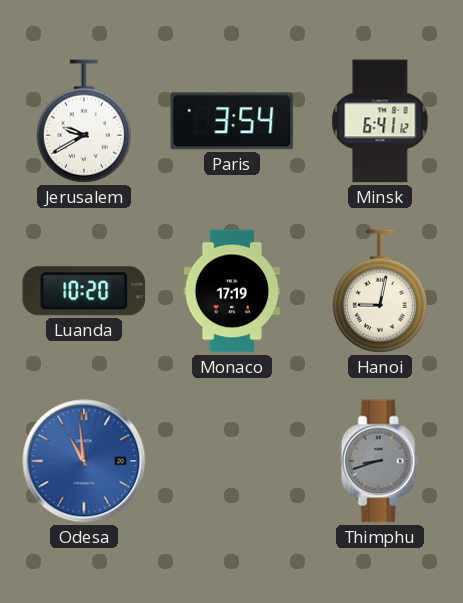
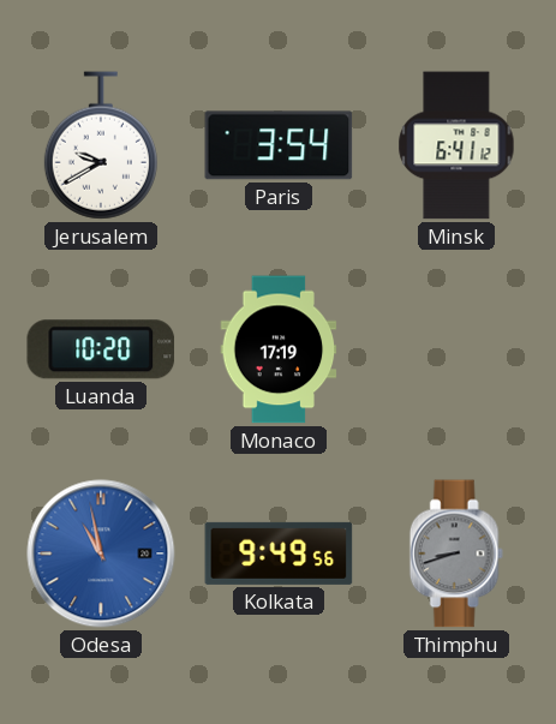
Hanoi: 9:02 -> none
Odesa: 10:59 -> 10:58
Kolkata: none -> 9:49
